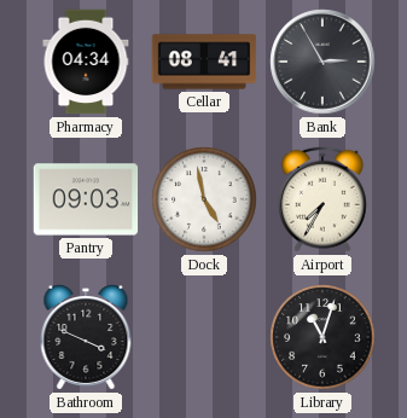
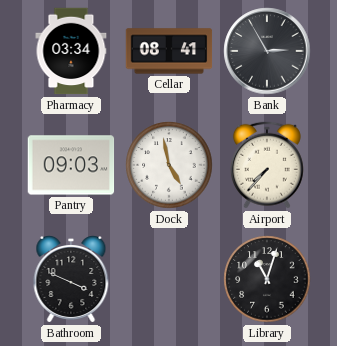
Pharmacy: 04:34 -> 03:34
Airport: 7:35 -> 7:37
